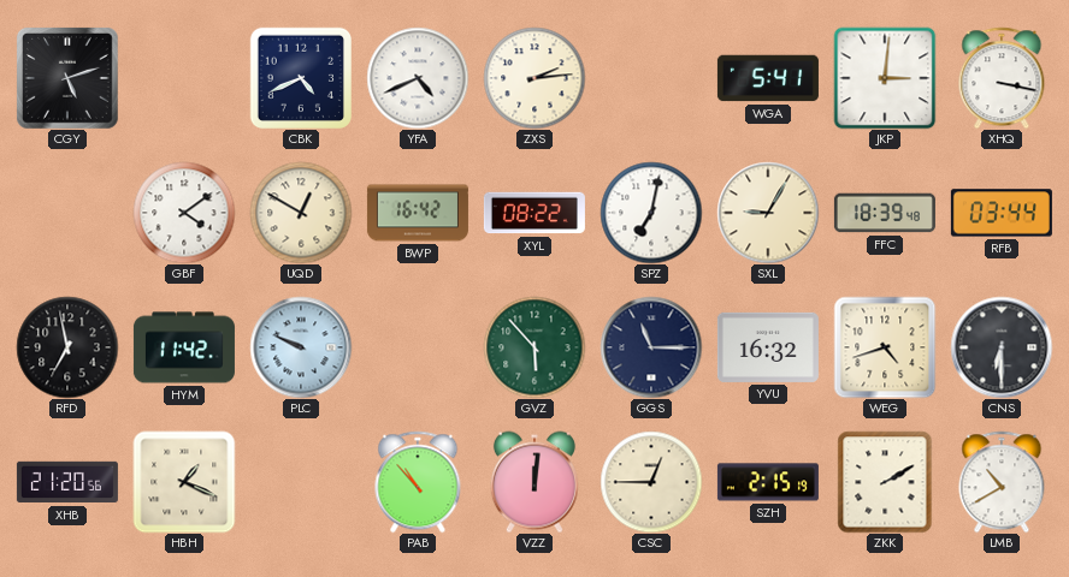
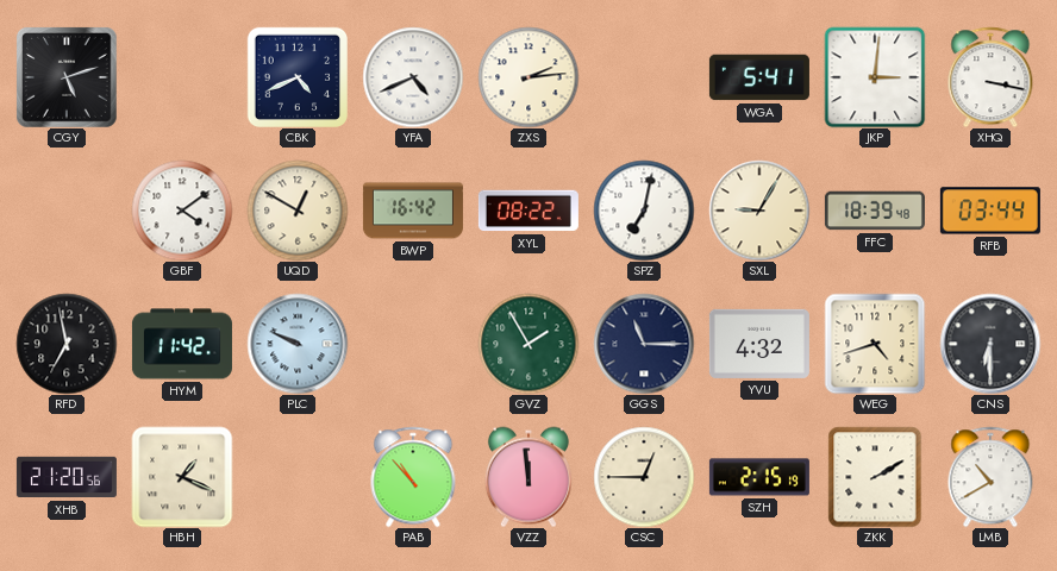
GVZ: 5:53 -> 1:55
YVU: 16:32 -> 4:32
VZZ: 12:01 -> 11:59
